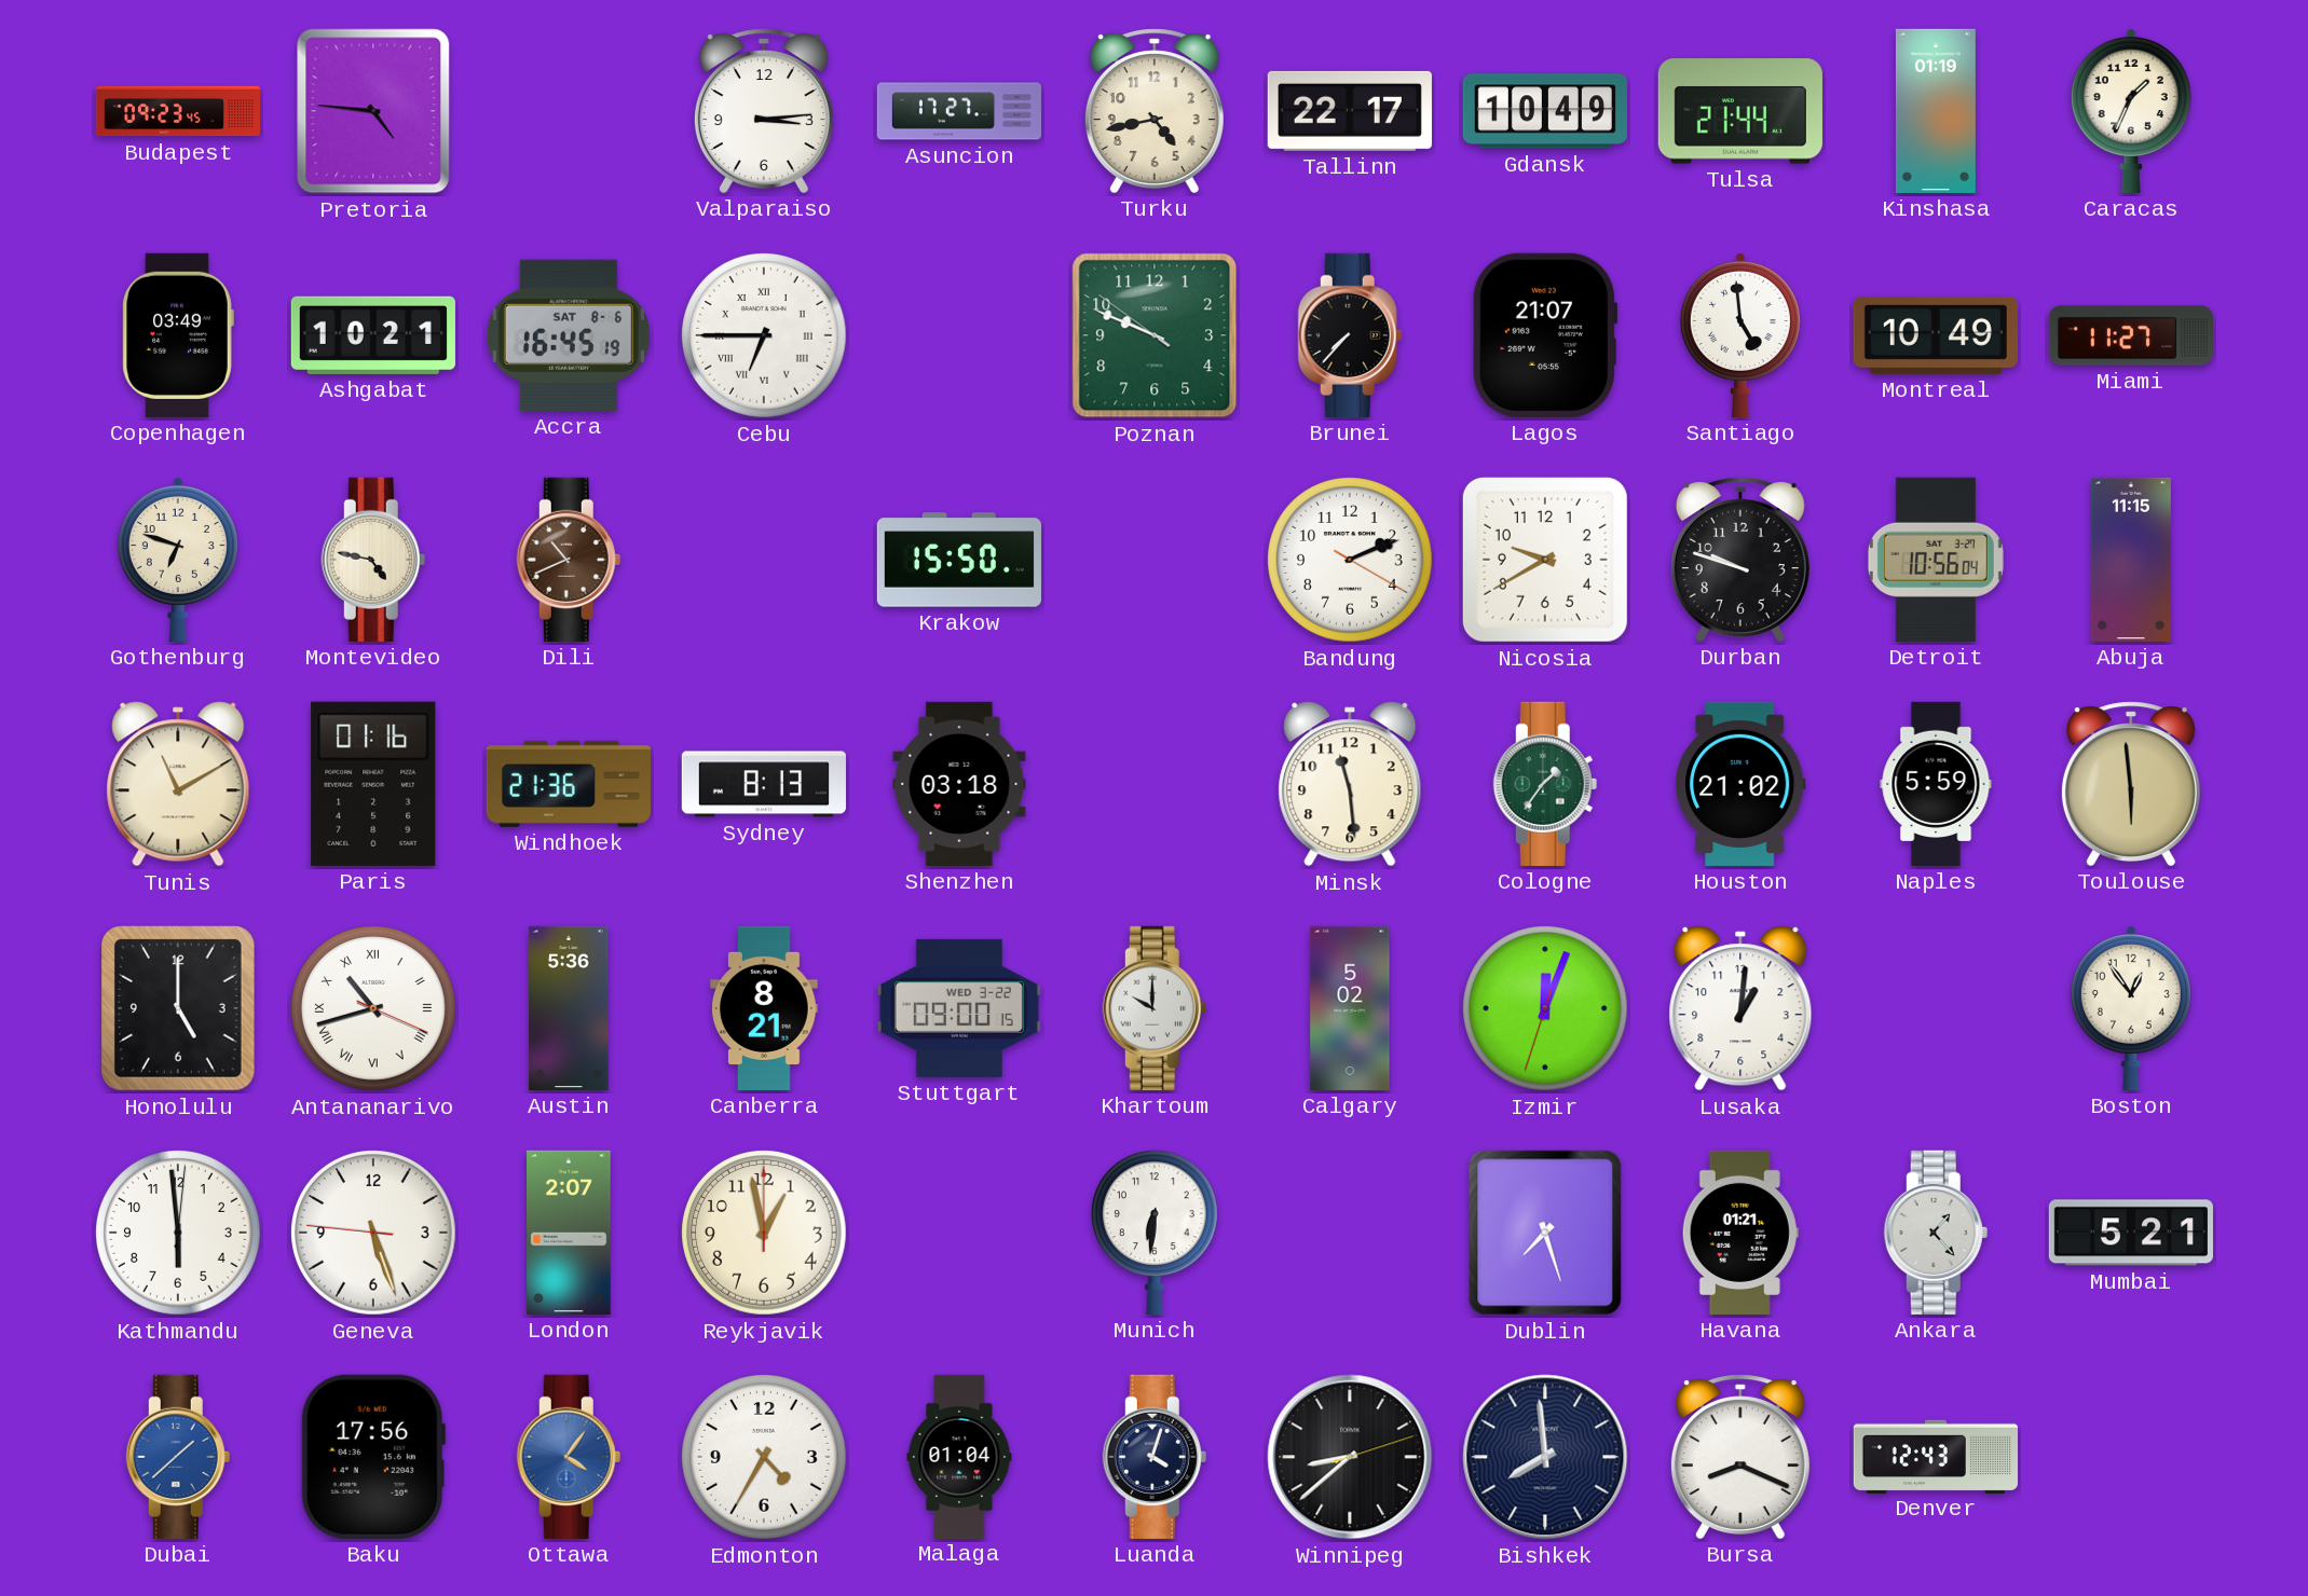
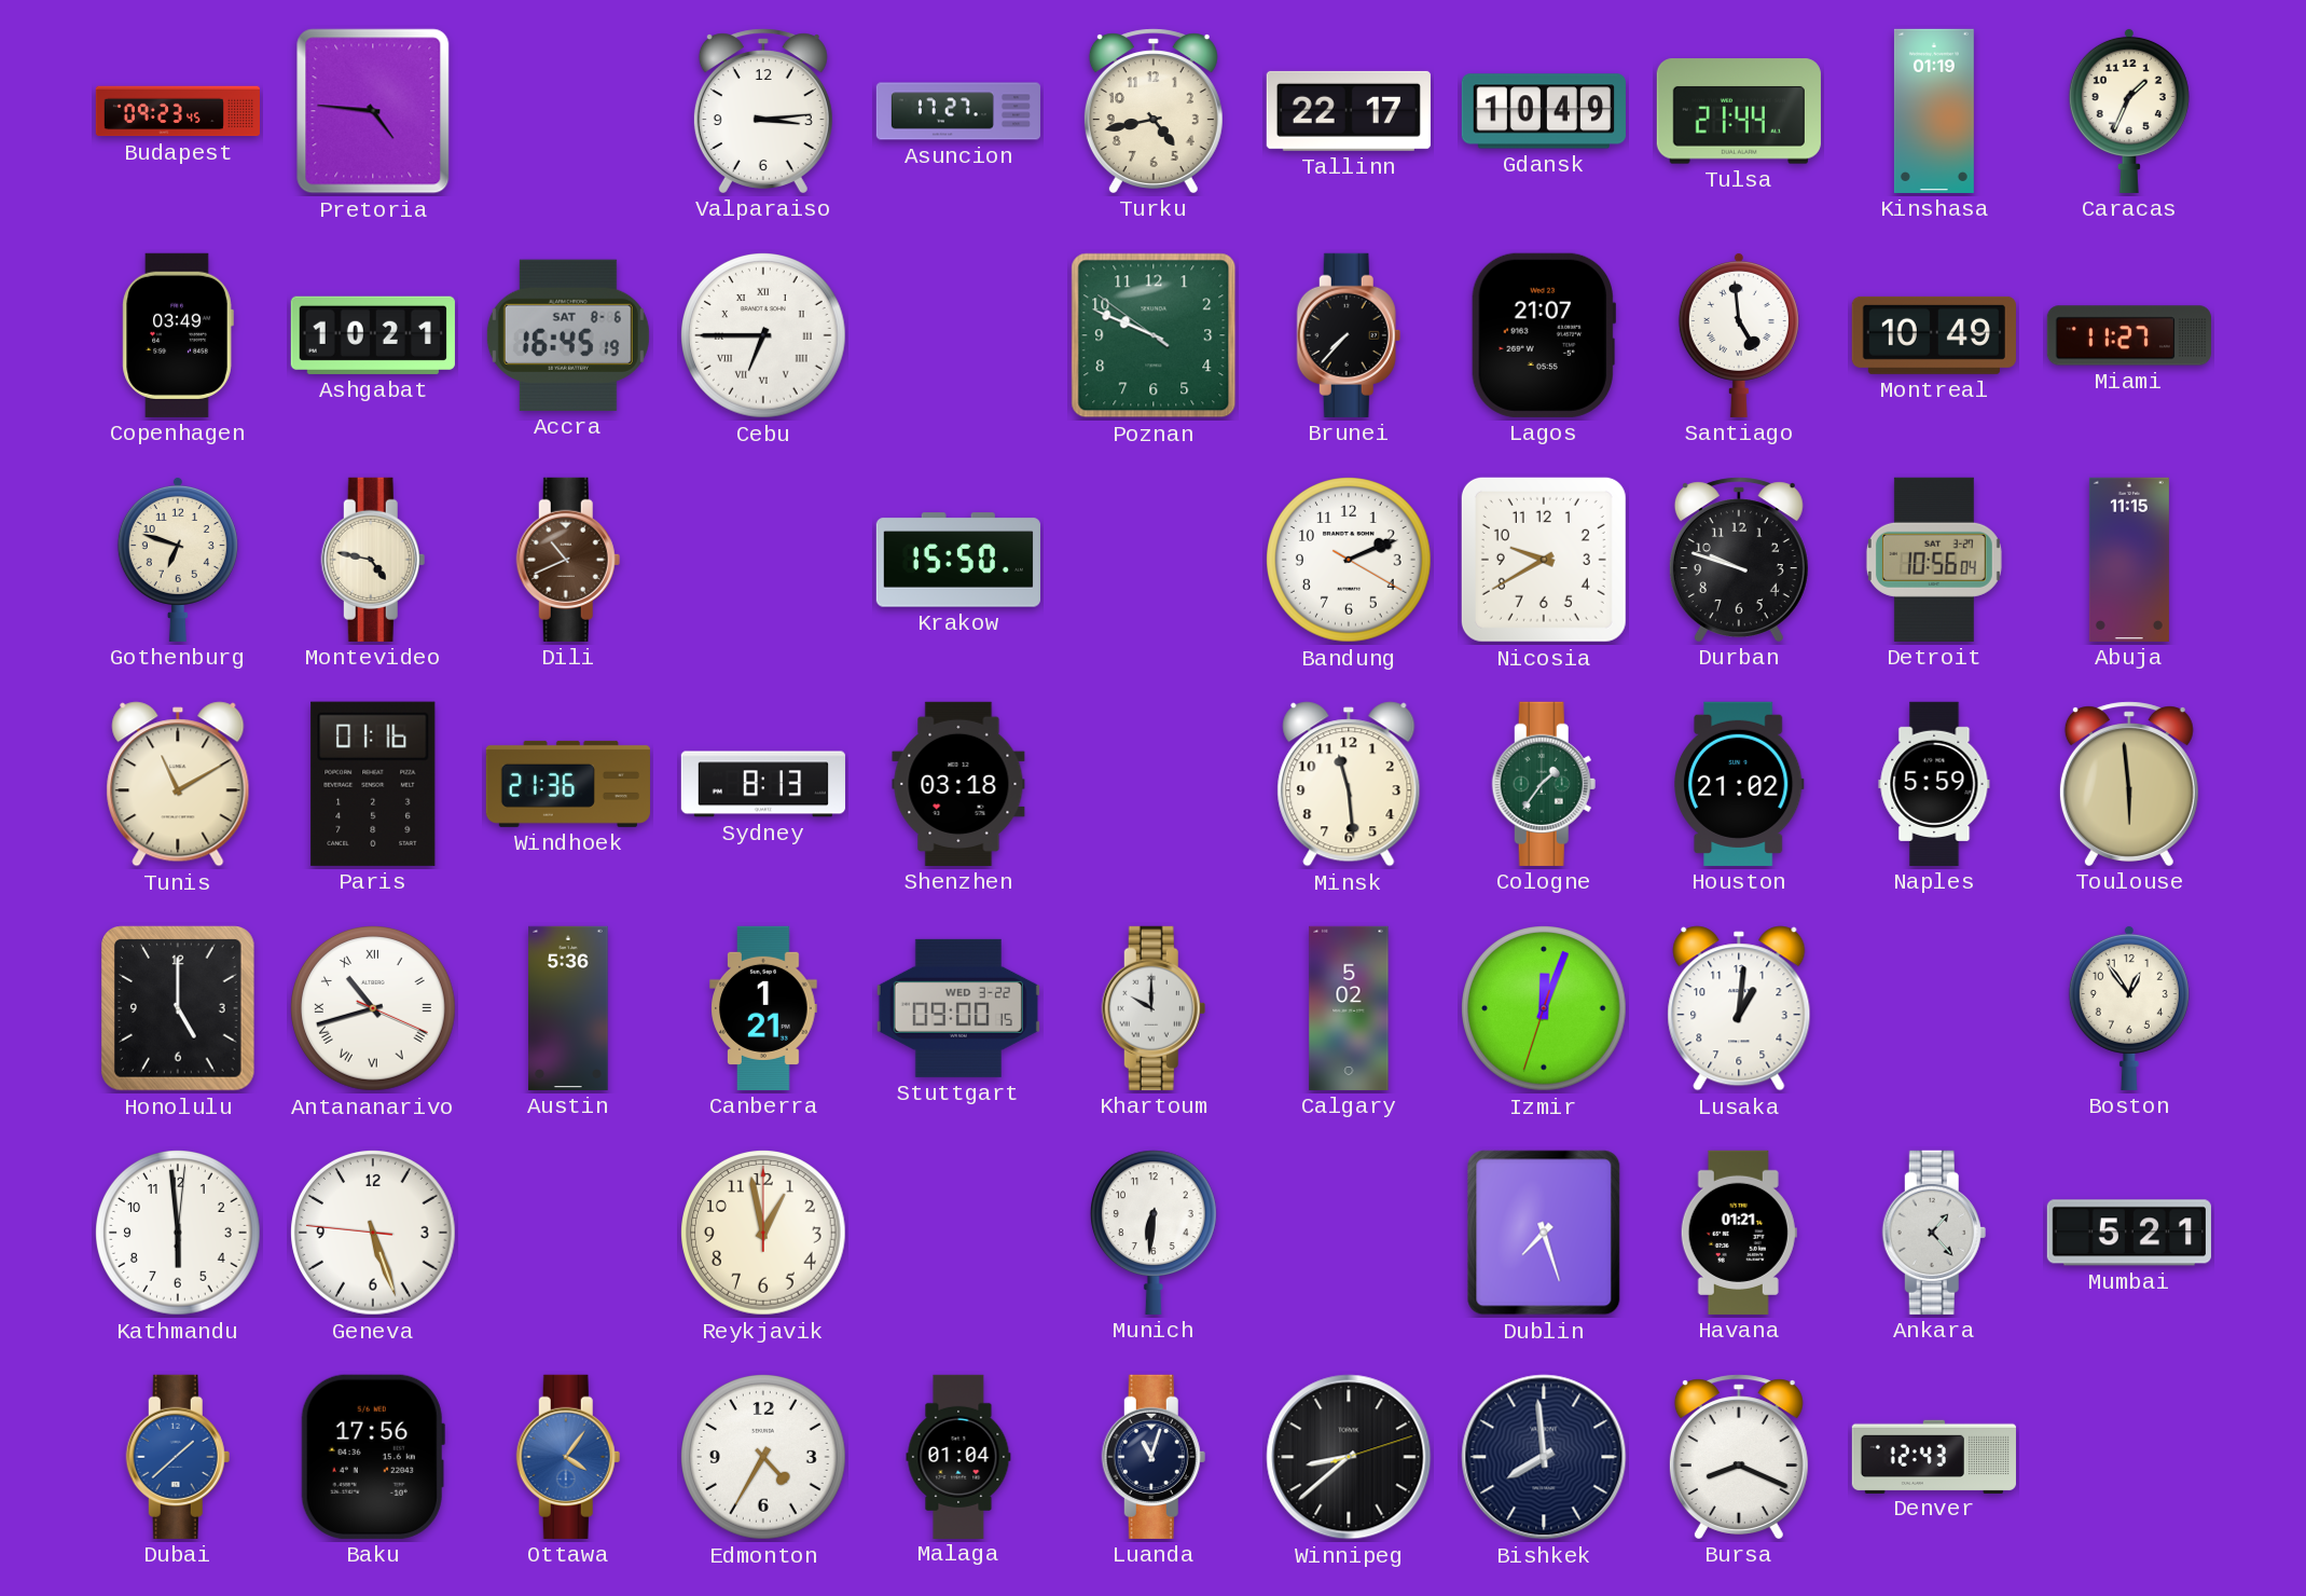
Canberra: 8:21 -> 1:21
London: 2:07 -> none
Luanda: 4:03 -> 11:03
